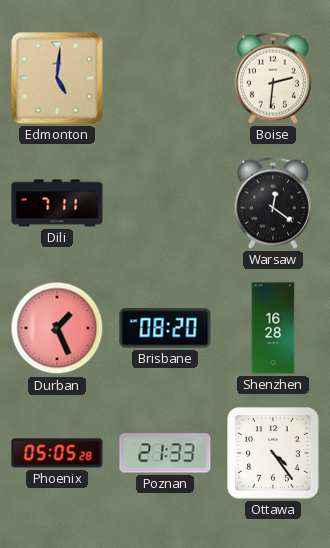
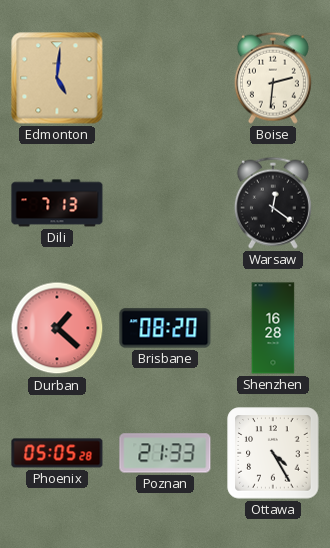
Dili: 7:11 -> 7:13
Durban: 1:26 -> 1:22
Ottawa: 4:24 -> 4:25
